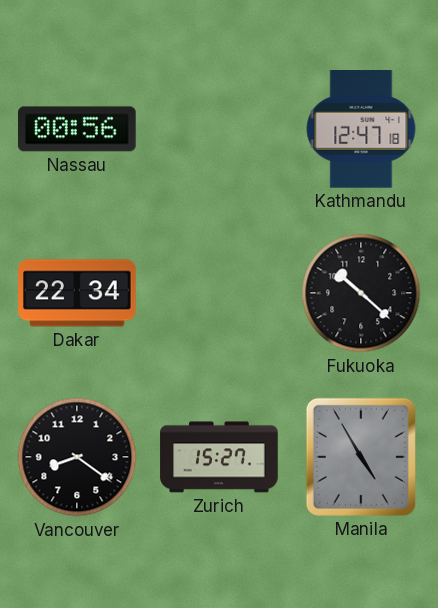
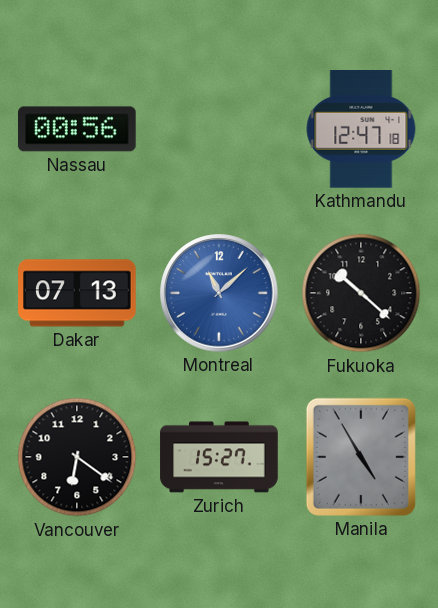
Dakar: 22:34 -> 07:13
Montreal: none -> 11:08
Vancouver: 8:21 -> 6:21
